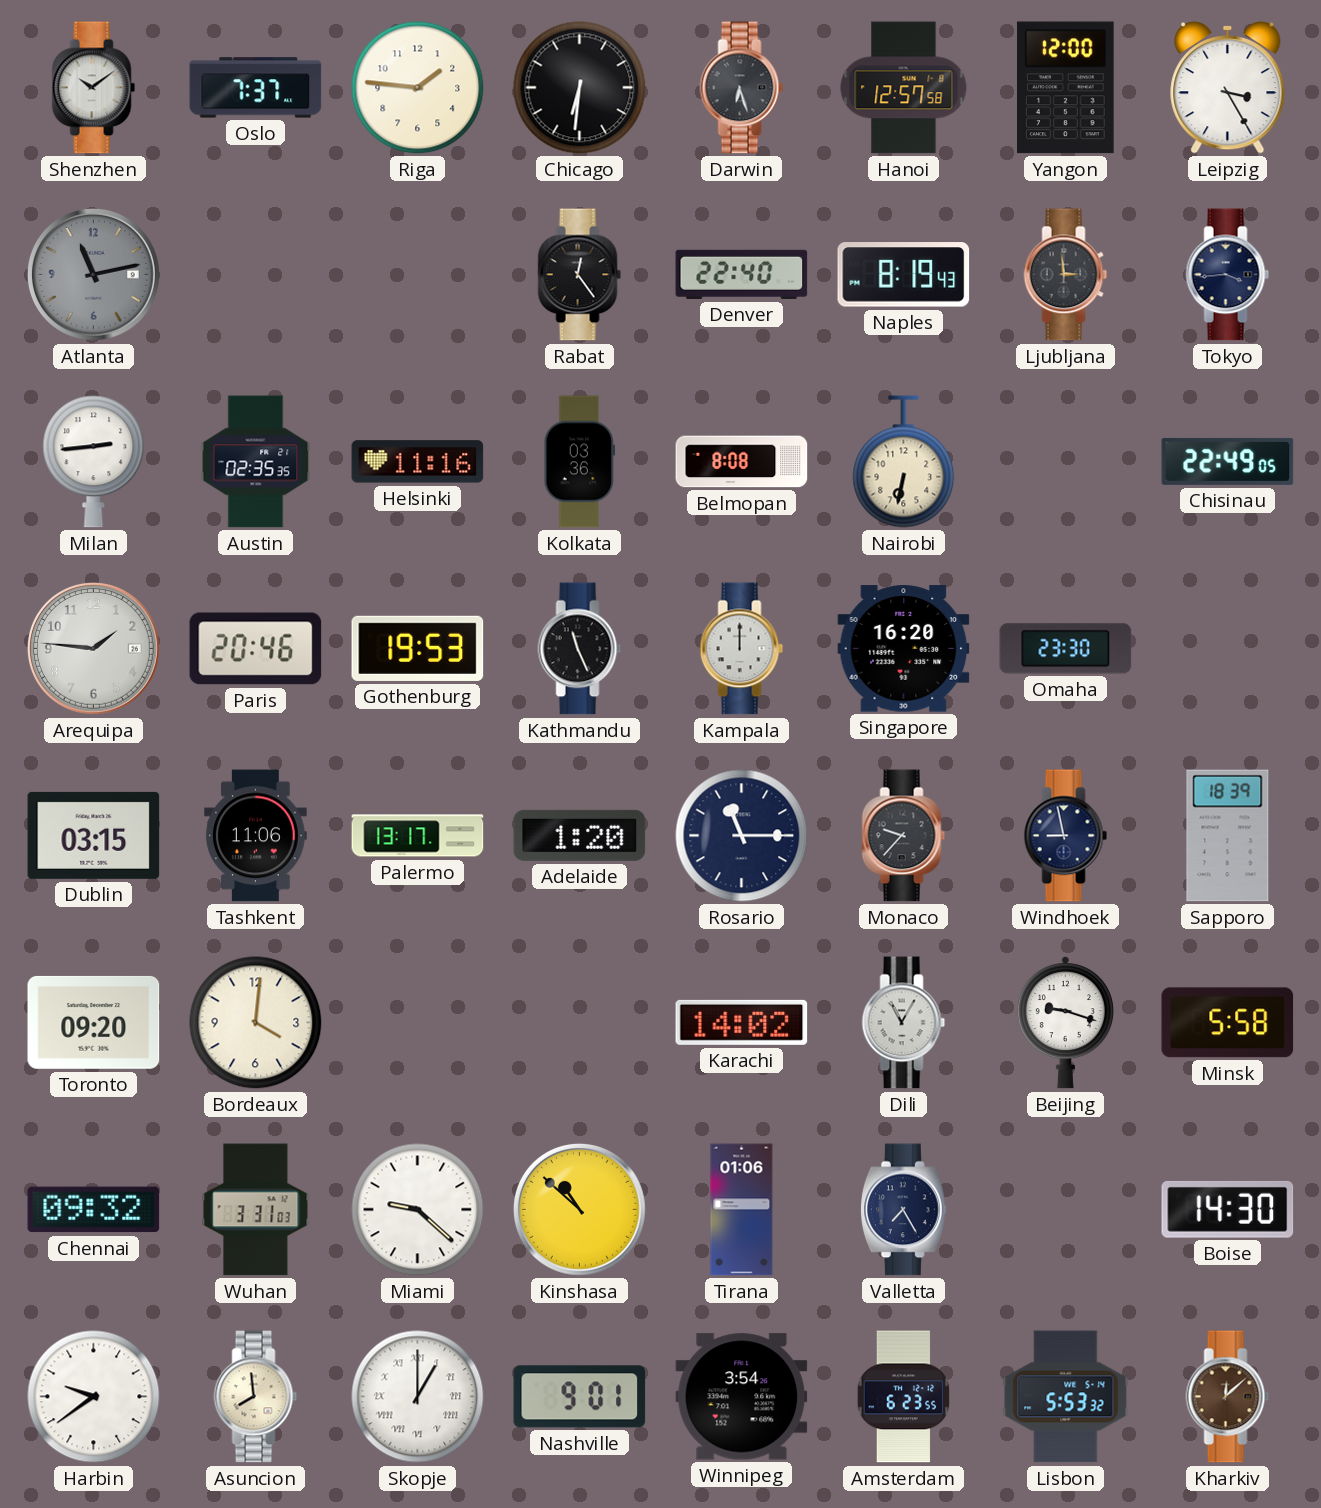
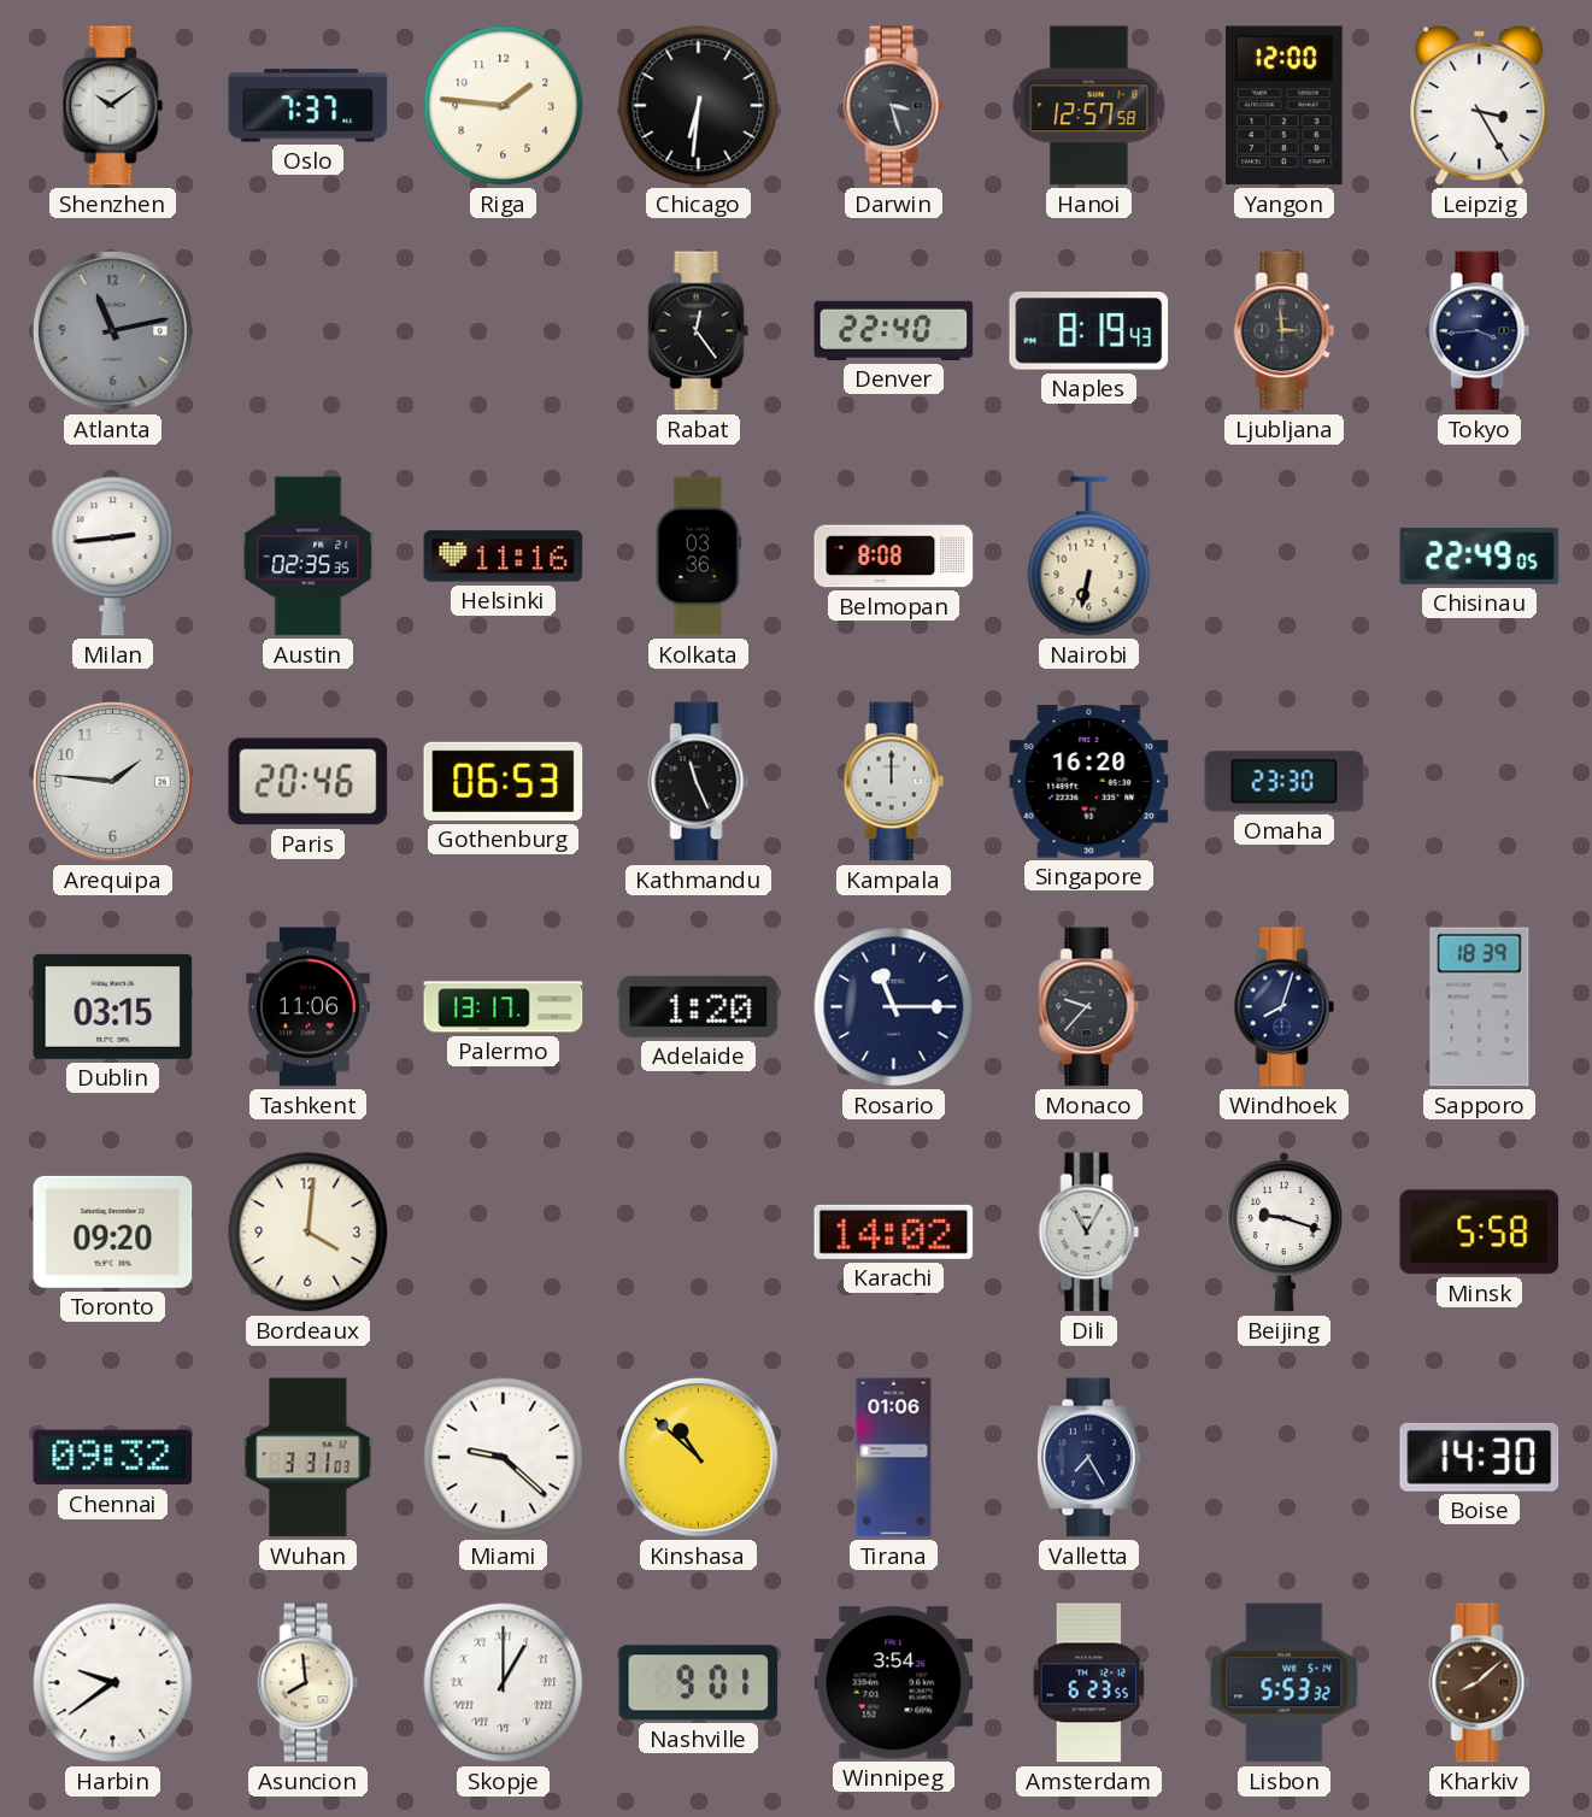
Darwin: 6:27 -> 3:27
Gothenburg: 19:53 -> 06:53
Windhoek: 8:58 -> 8:03
Kharkiv: 12:08 -> 8:08
